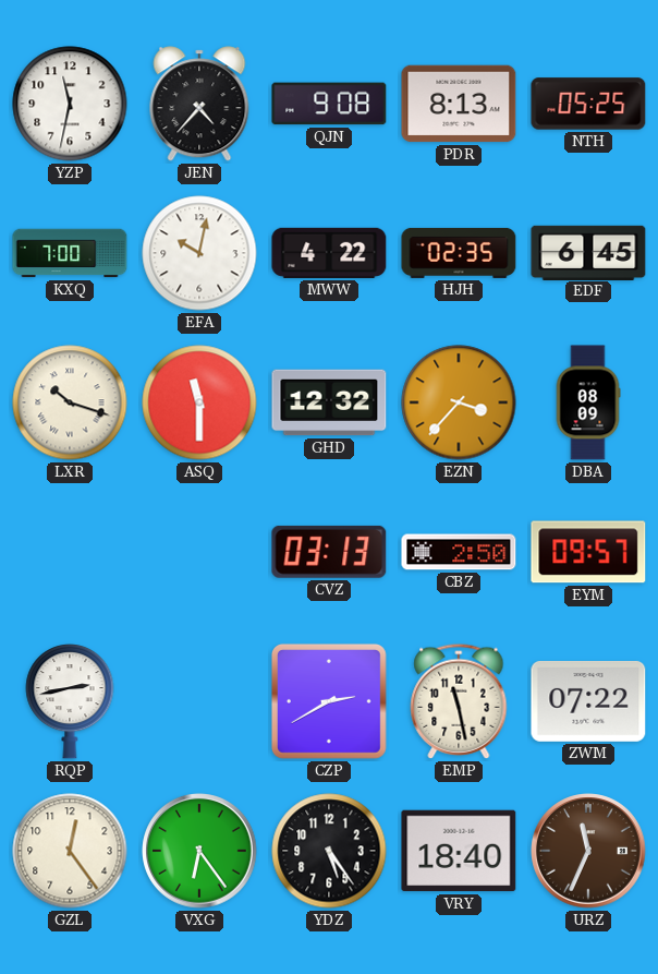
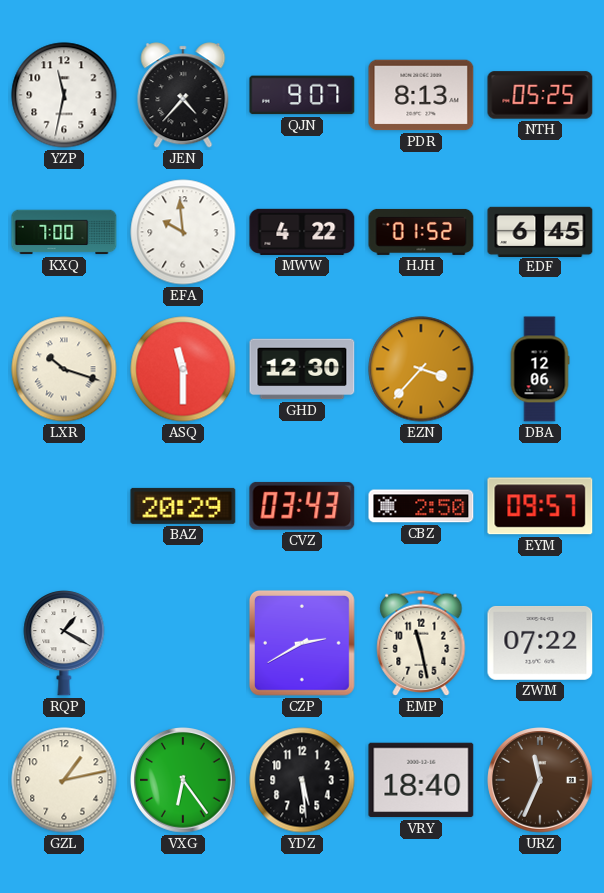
QJN: 9:08 -> 9:07
EFA: 10:02 -> 9:59
HJH: 02:35 -> 01:52
GHD: 12:32 -> 12:30
DBA: 08:09 -> 12:06
BAZ: none -> 20:29
CVZ: 03:13 -> 03:43
RQP: 2:43 -> 1:20
GZL: 12:24 -> 1:13
YDZ: 5:24 -> 5:29
